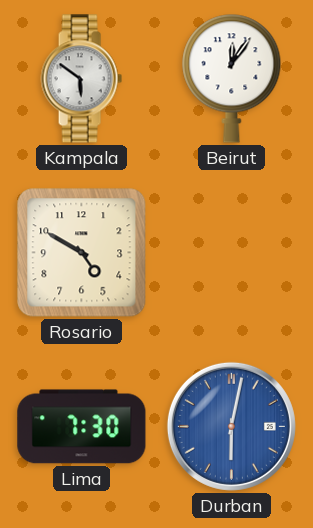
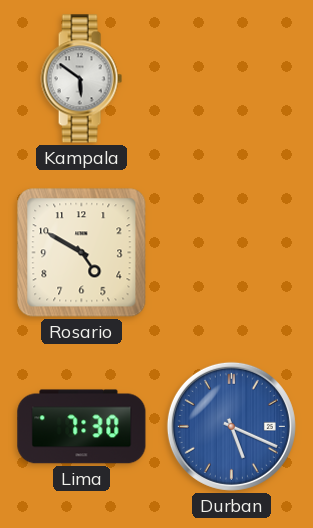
Beirut: 12:06 -> none
Durban: 6:02 -> 5:19
